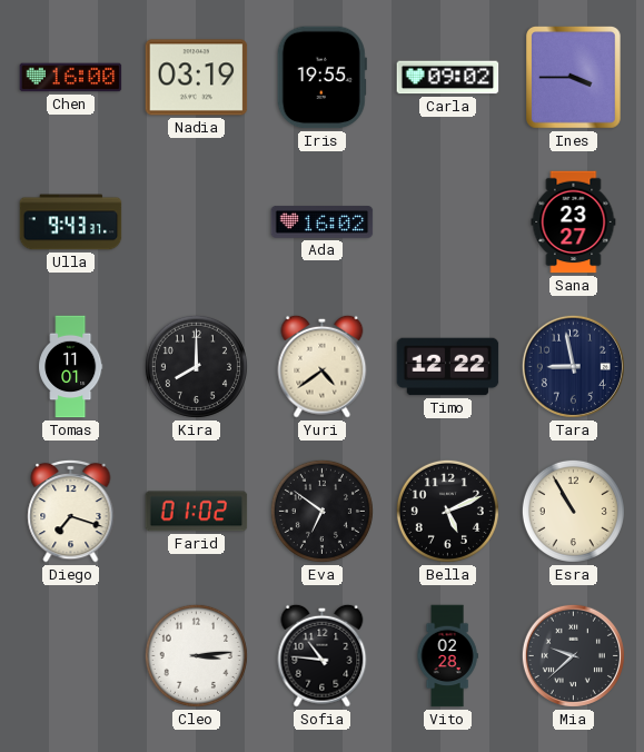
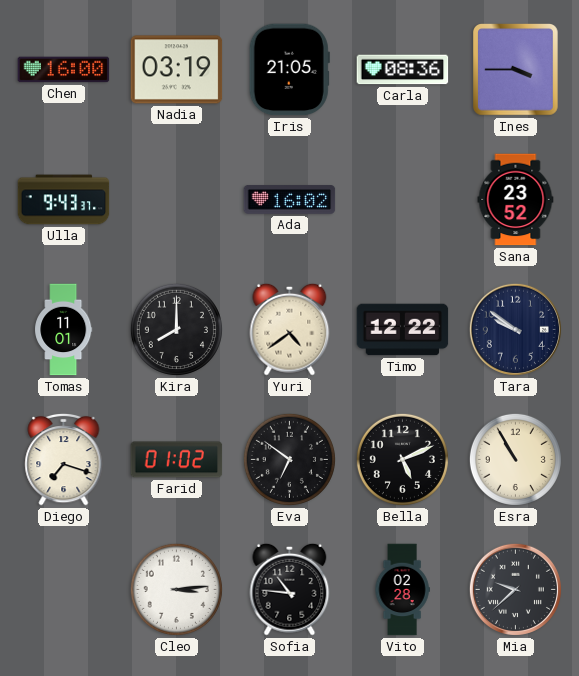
Iris: 19:55 -> 21:05
Carla: 09:02 -> 08:36
Sana: 23:27 -> 23:52
Tara: 8:58 -> 9:51
